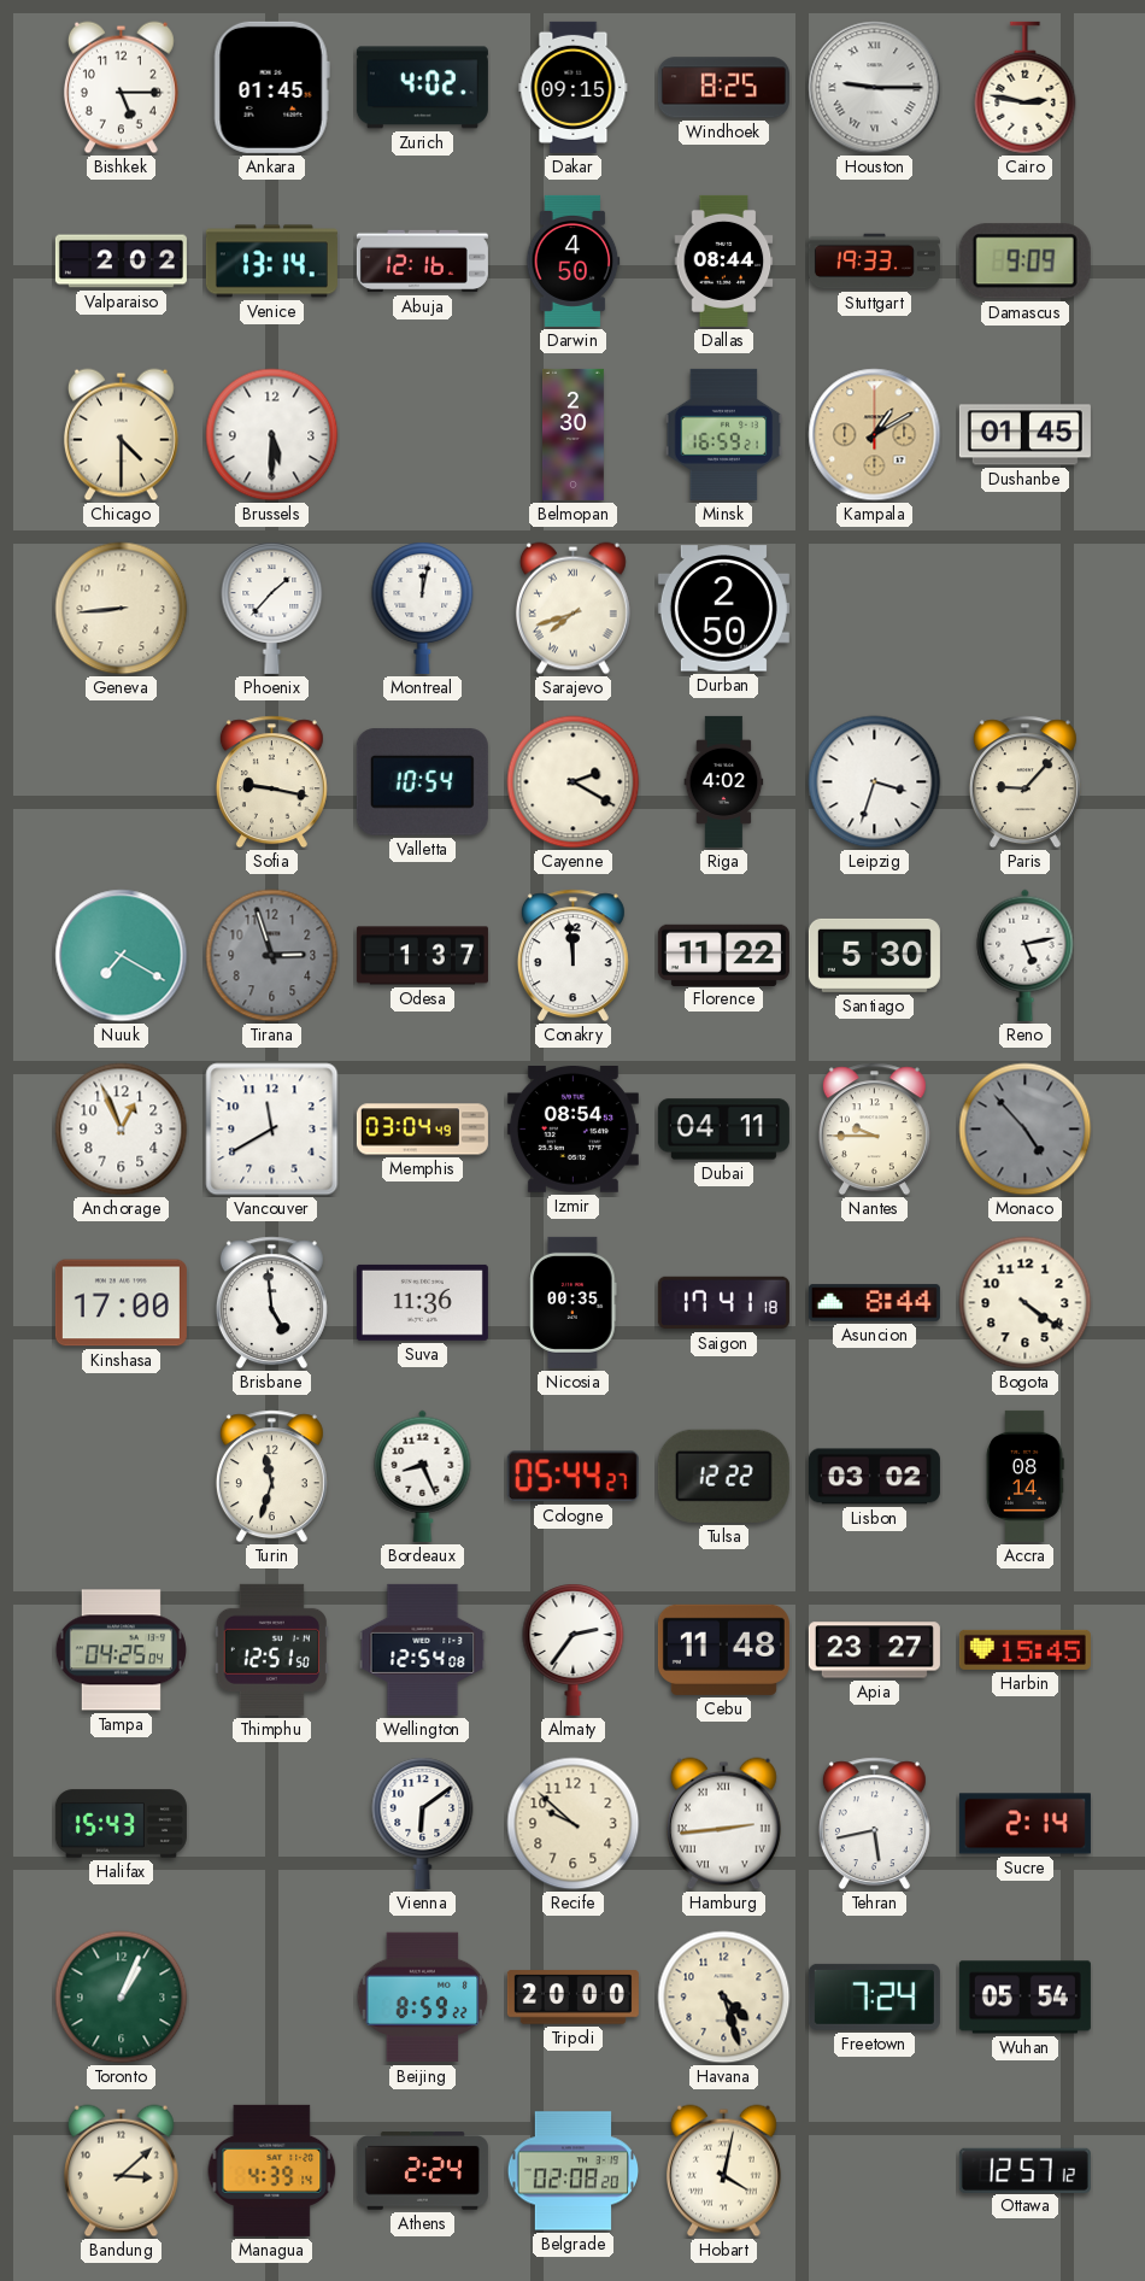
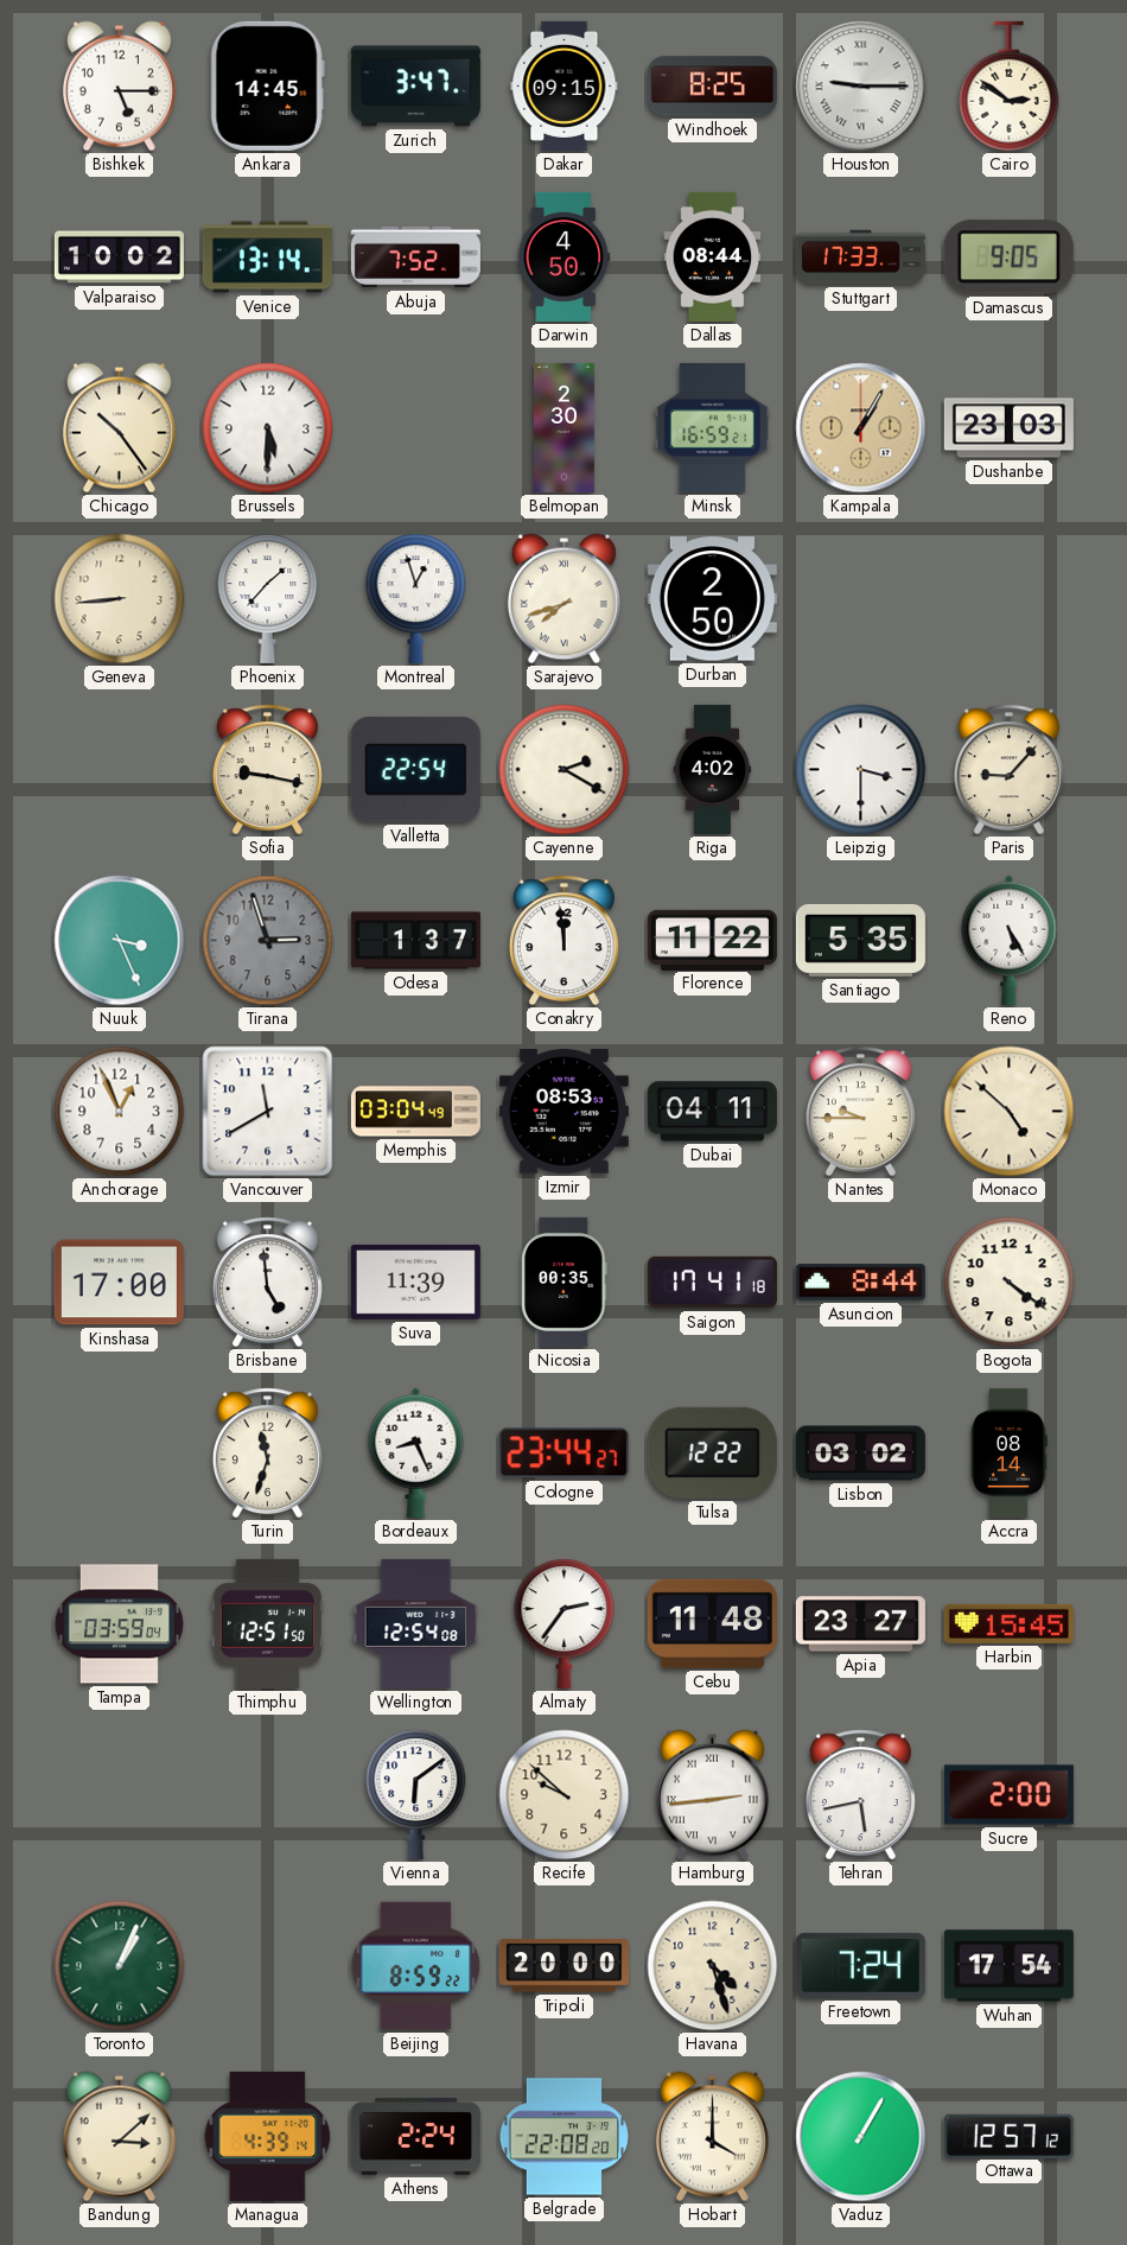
Ankara: 01:45 -> 14:45
Zurich: 4:02 -> 3:47
Cairo: 2:47 -> 2:51
Valparaiso: 2:02 -> 10:02
Abuja: 12:16 -> 7:52
Stuttgart: 19:33 -> 17:33
Damascus: 9:09 -> 9:05
Chicago: 4:30 -> 10:24
Kampala: 1:10 -> 1:05
Dushanbe: 01:45 -> 23:03
Montreal: 12:02 -> 12:57
Valletta: 10:54 -> 22:54
Leipzig: 3:33 -> 3:30
Nuuk: 7:20 -> 3:26
Santiago: 5:30 -> 5:35
Reno: 5:13 -> 5:25
Izmir: 08:54 -> 08:53
Monaco: 4:53 -> 4:52
Monaco dial: grey -> cream
Suva: 11:36 -> 11:39
Cologne: 05:44 -> 23:44
Tampa: 04:25 -> 03:59
Halifax: 15:43 -> none
Sucre: 2:14 -> 2:00
Wuhan: 05:54 -> 17:54
Belgrade: 02:08 -> 22:08
Hobart: 4:02 -> 4:00
Vaduz: none -> 1:05
